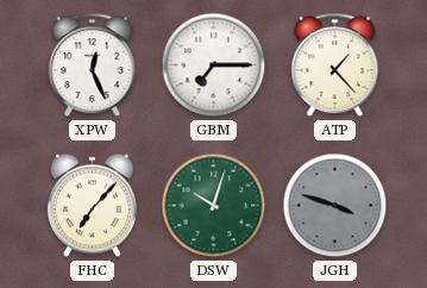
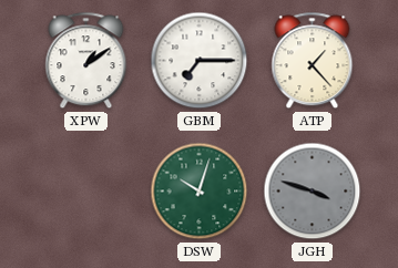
XPW: 12:26 -> 1:09
FHC: 7:07 -> none
